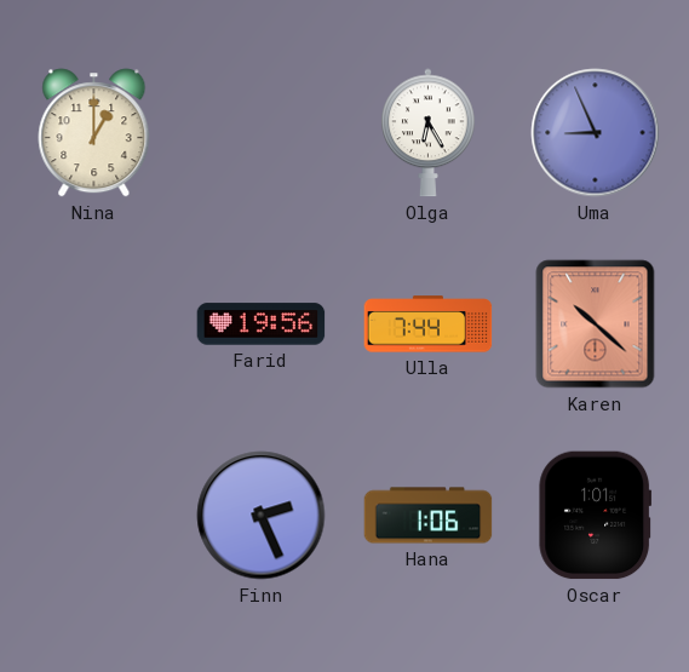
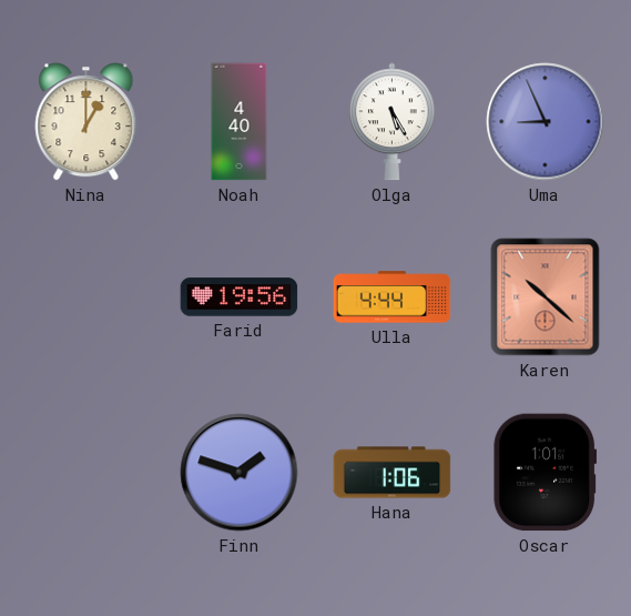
Noah: none -> 4:40
Olga: 6:25 -> 5:25
Ulla: 7:44 -> 4:44
Finn: 2:26 -> 1:48
